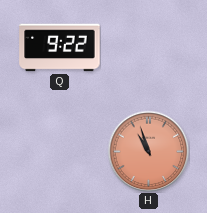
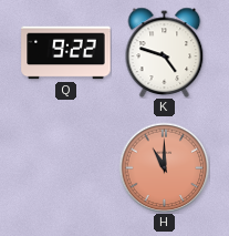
K: none -> 4:48
H: 10:57 -> 11:00
